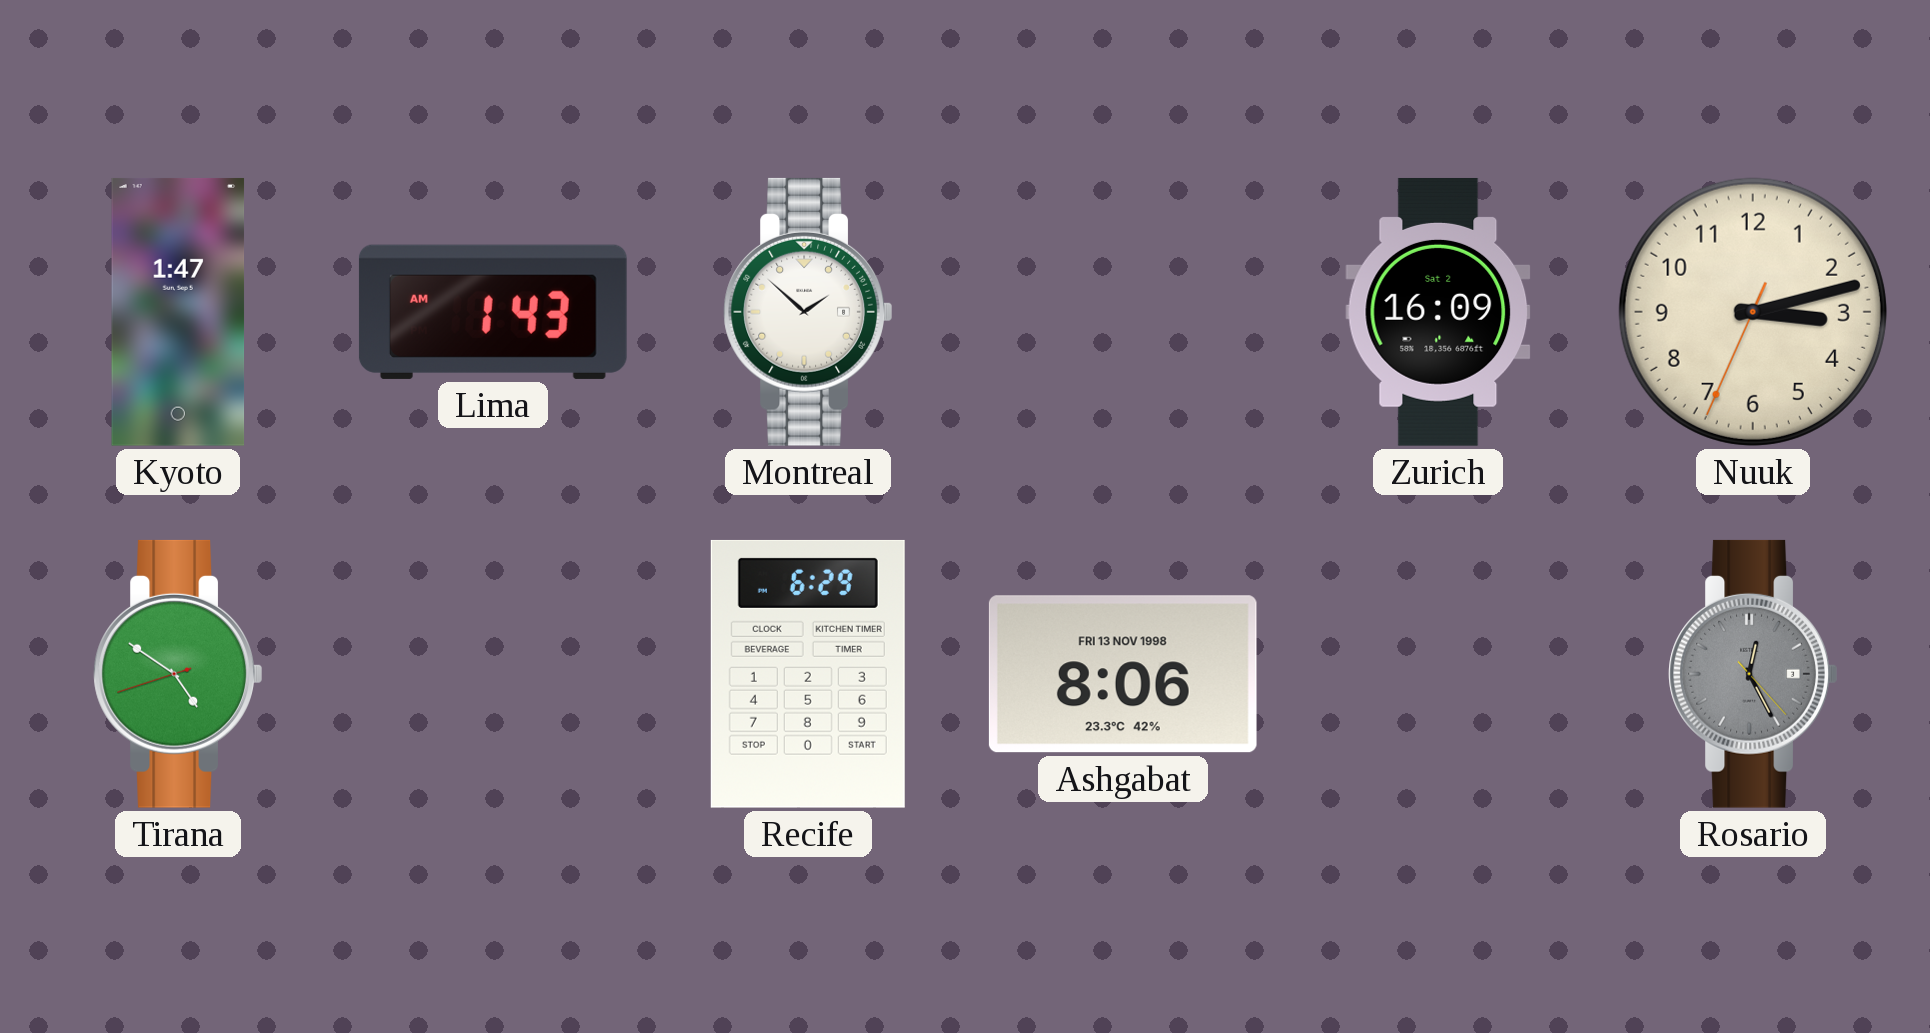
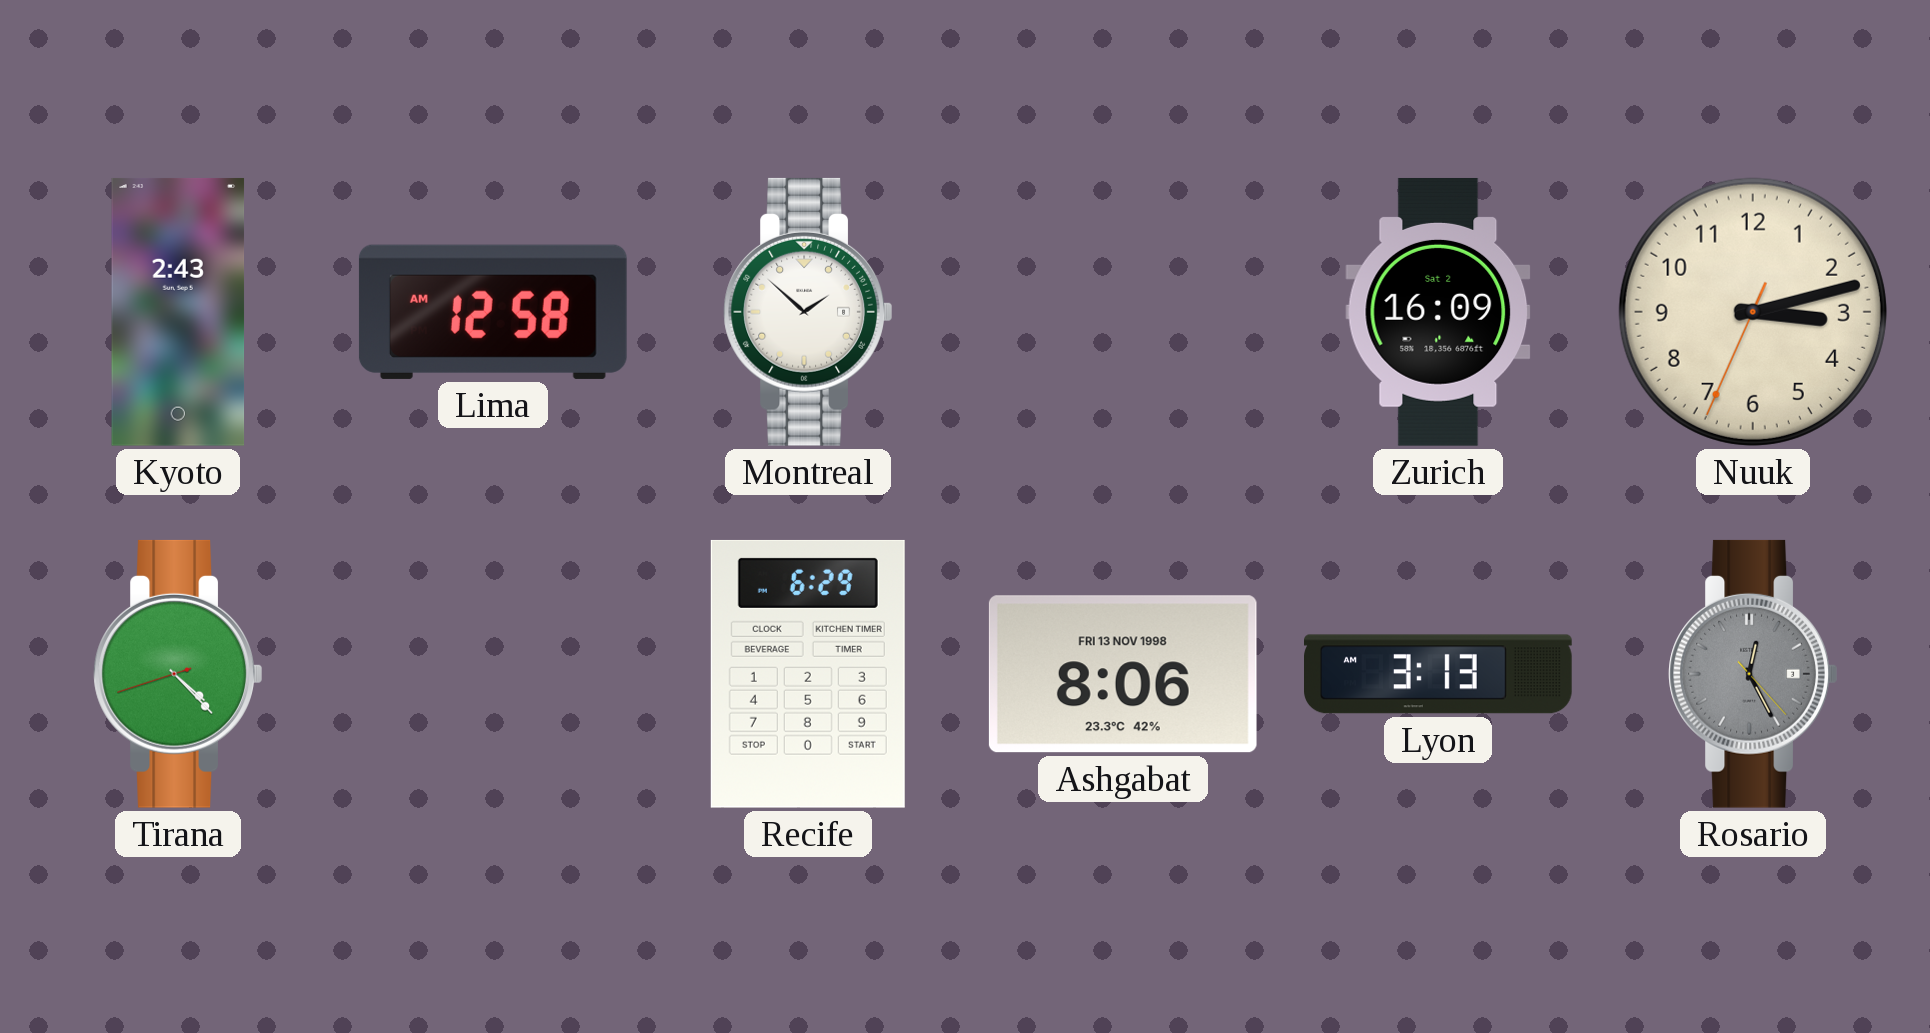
Kyoto: 1:47 -> 2:43
Lima: 1:43 -> 12:58
Tirana: 4:50 -> 4:22
Lyon: none -> 3:13
